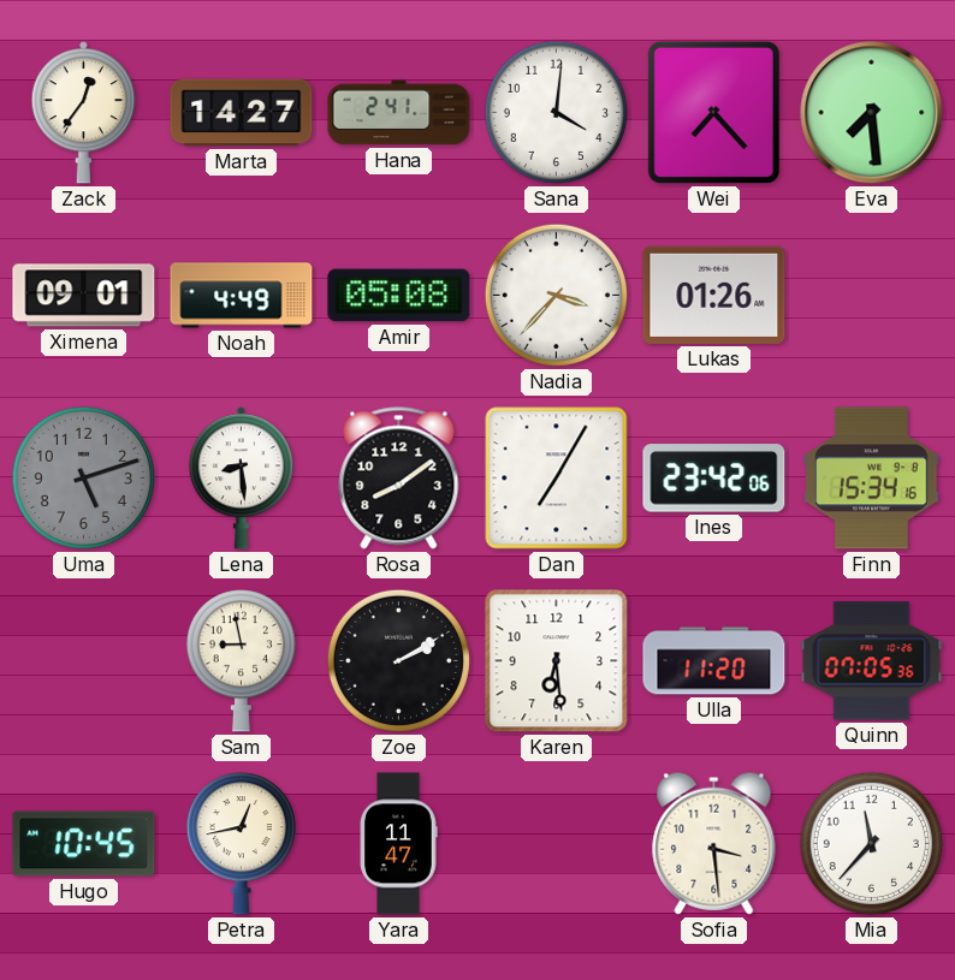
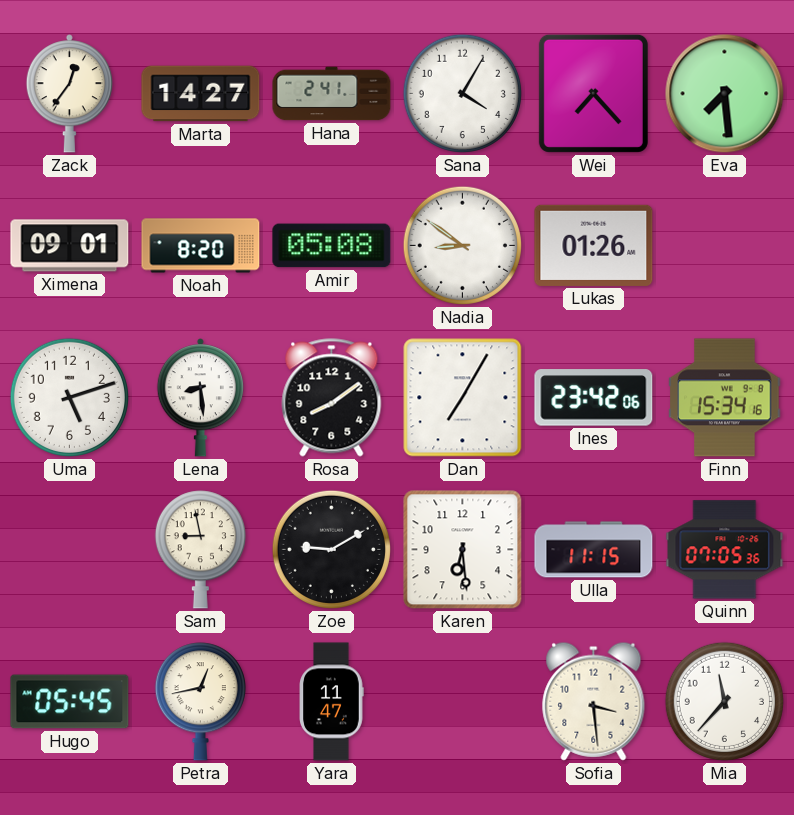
Sana: 4:01 -> 4:05
Noah: 4:49 -> 8:20
Nadia: 3:37 -> 8:51
Uma dial: grey -> white
Zoe: 2:10 -> 9:10
Ulla: 11:20 -> 11:15
Hugo: 10:45 -> 05:45
